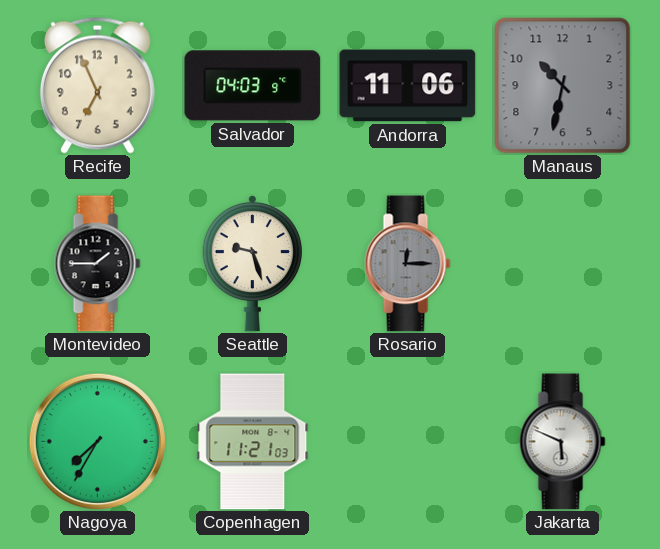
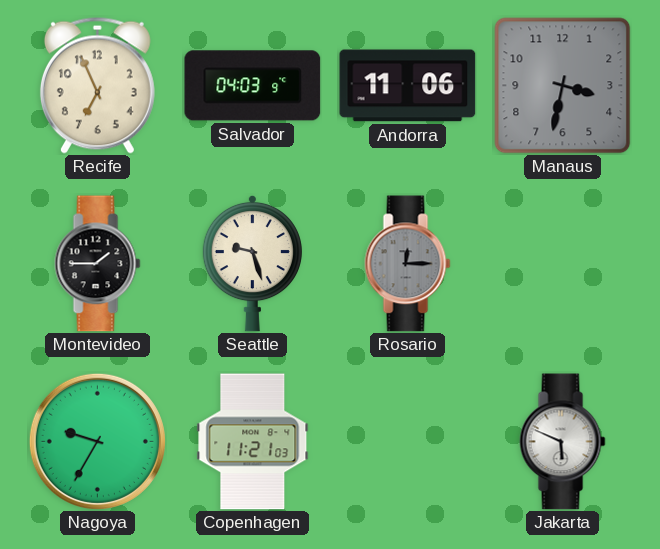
Manaus: 10:32 -> 3:32
Nagoya: 7:35 -> 9:35
